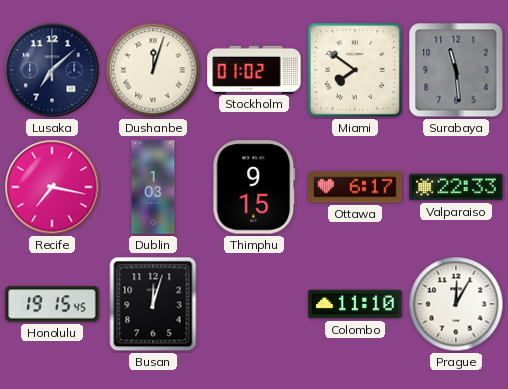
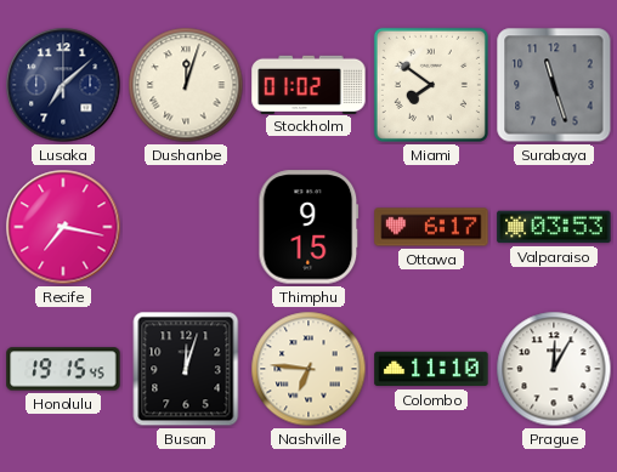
Surabaya: 11:29 -> 11:27
Dublin: 1:03 -> none
Valparaiso: 22:33 -> 03:53
Nashville: none -> 6:46
